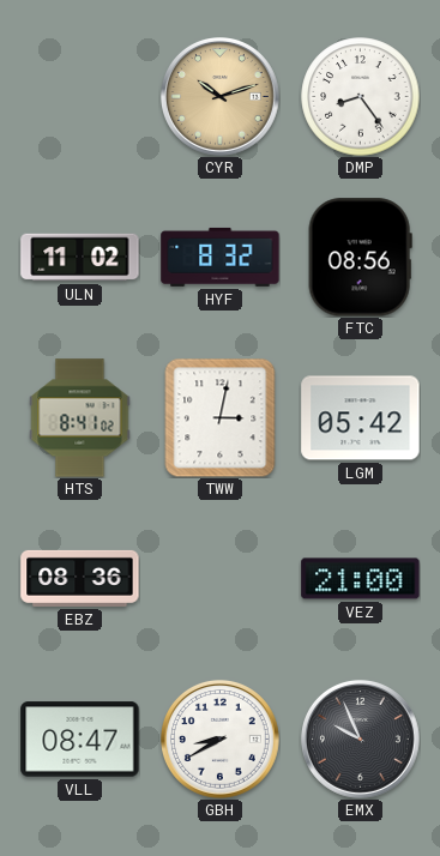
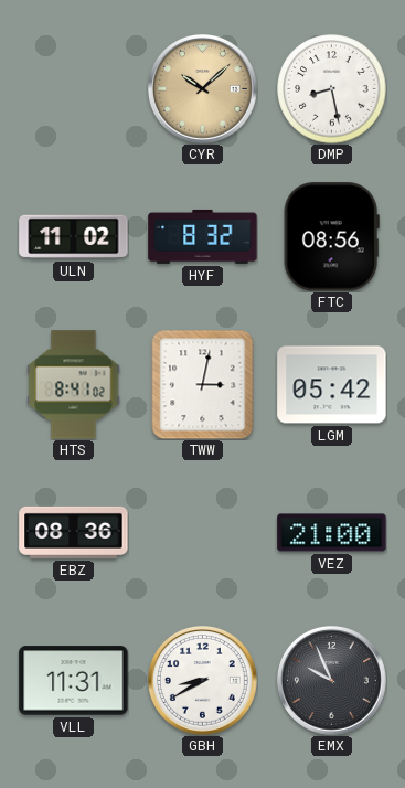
CYR: 10:12 -> 10:08
DMP: 8:24 -> 8:28
VLL: 08:47 -> 11:31
